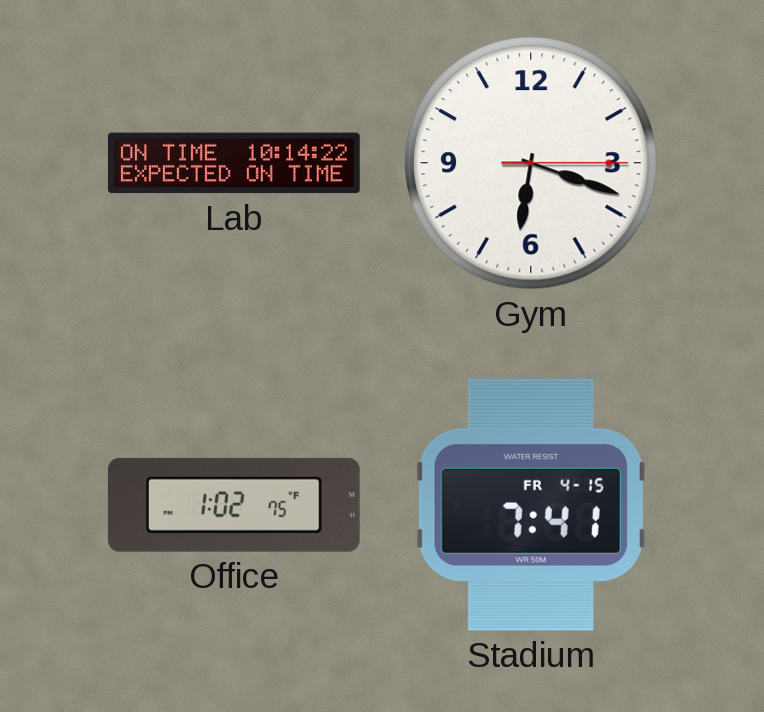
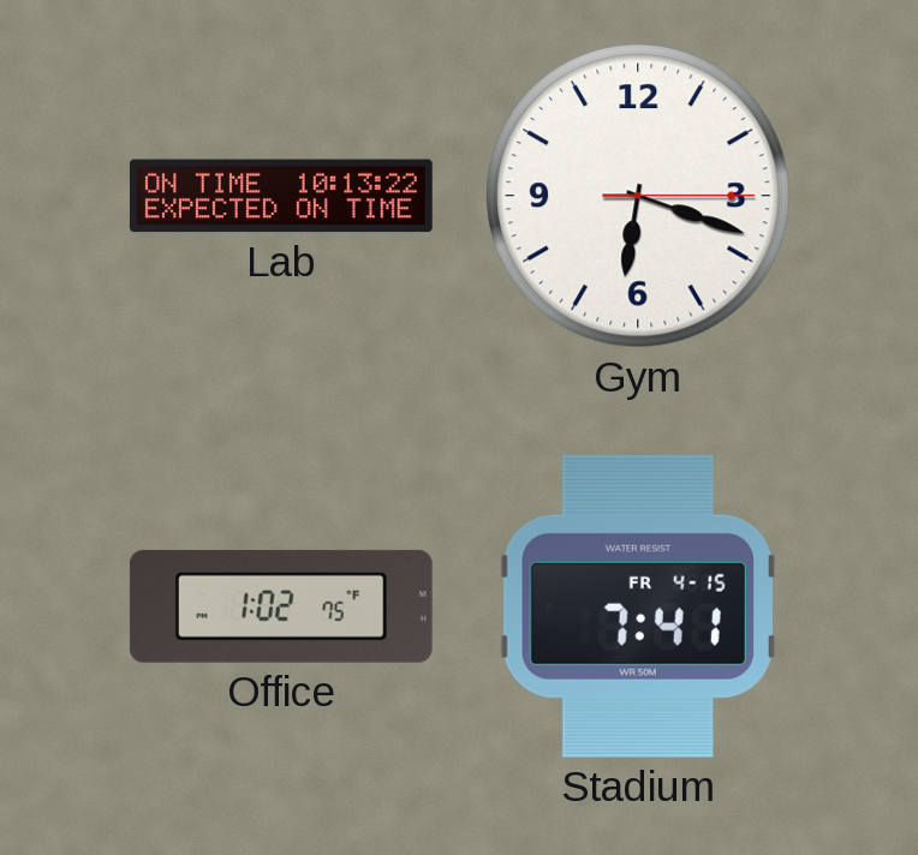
Lab: 10:14 -> 10:13
